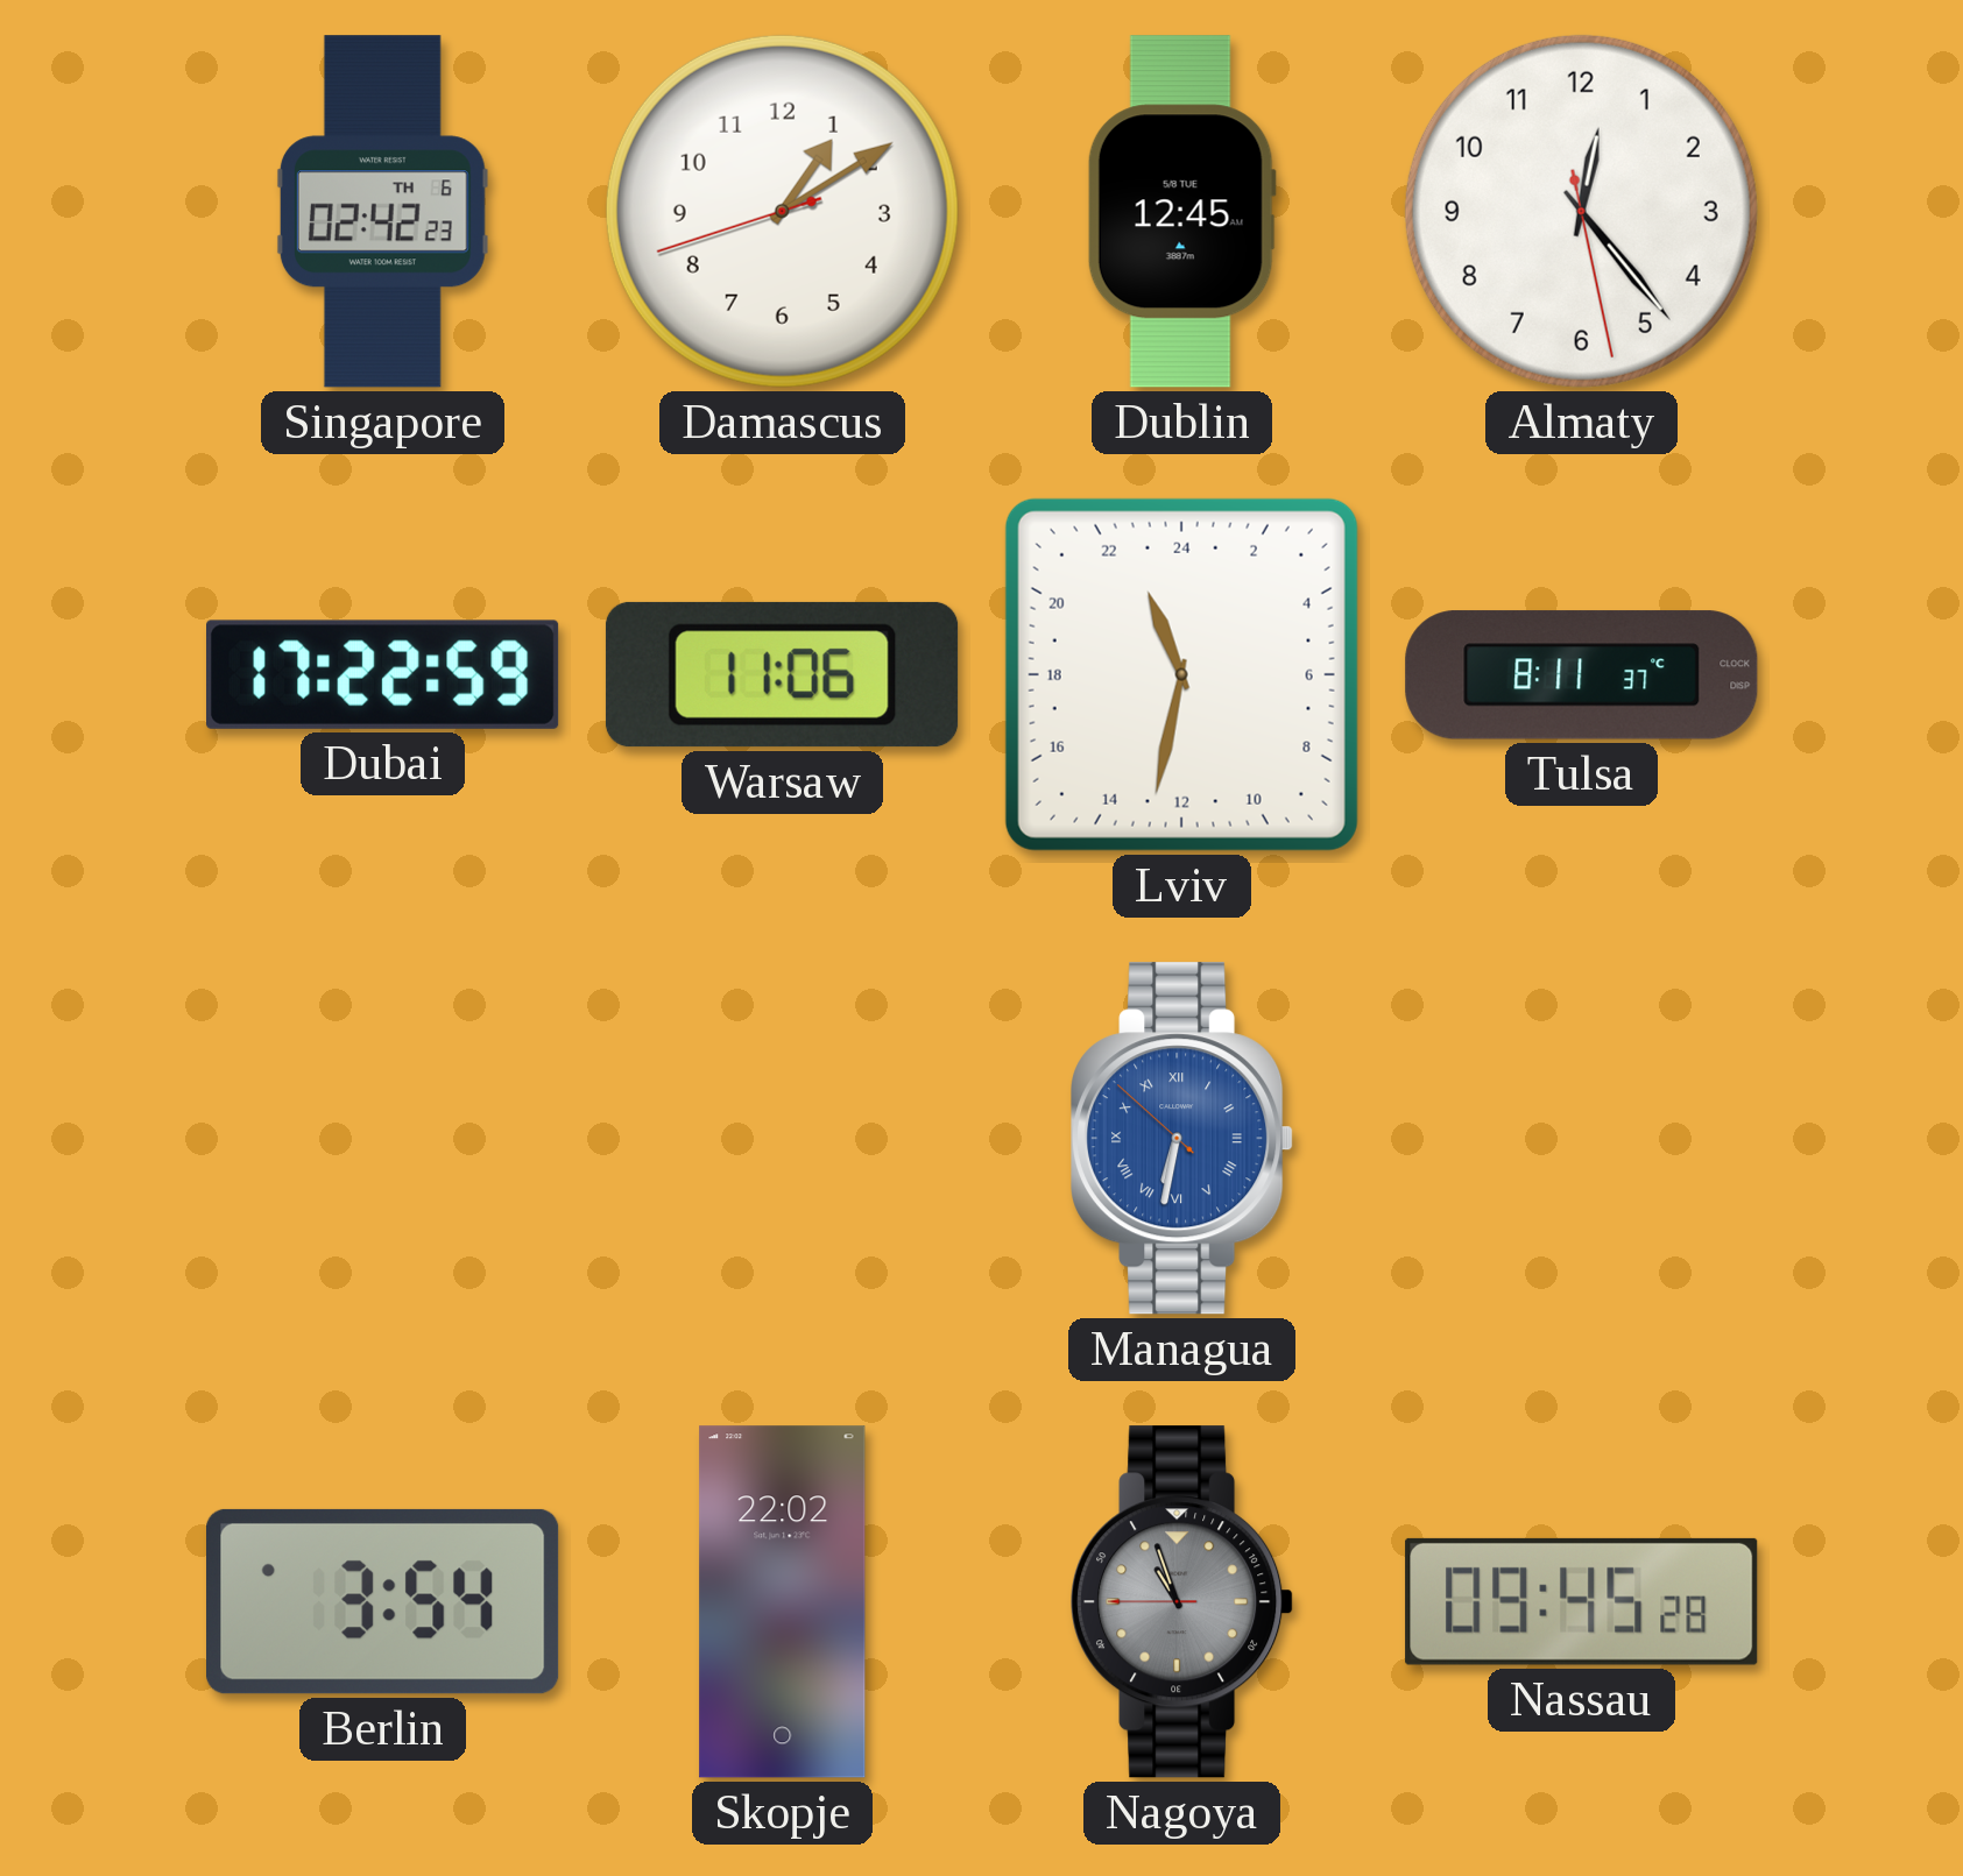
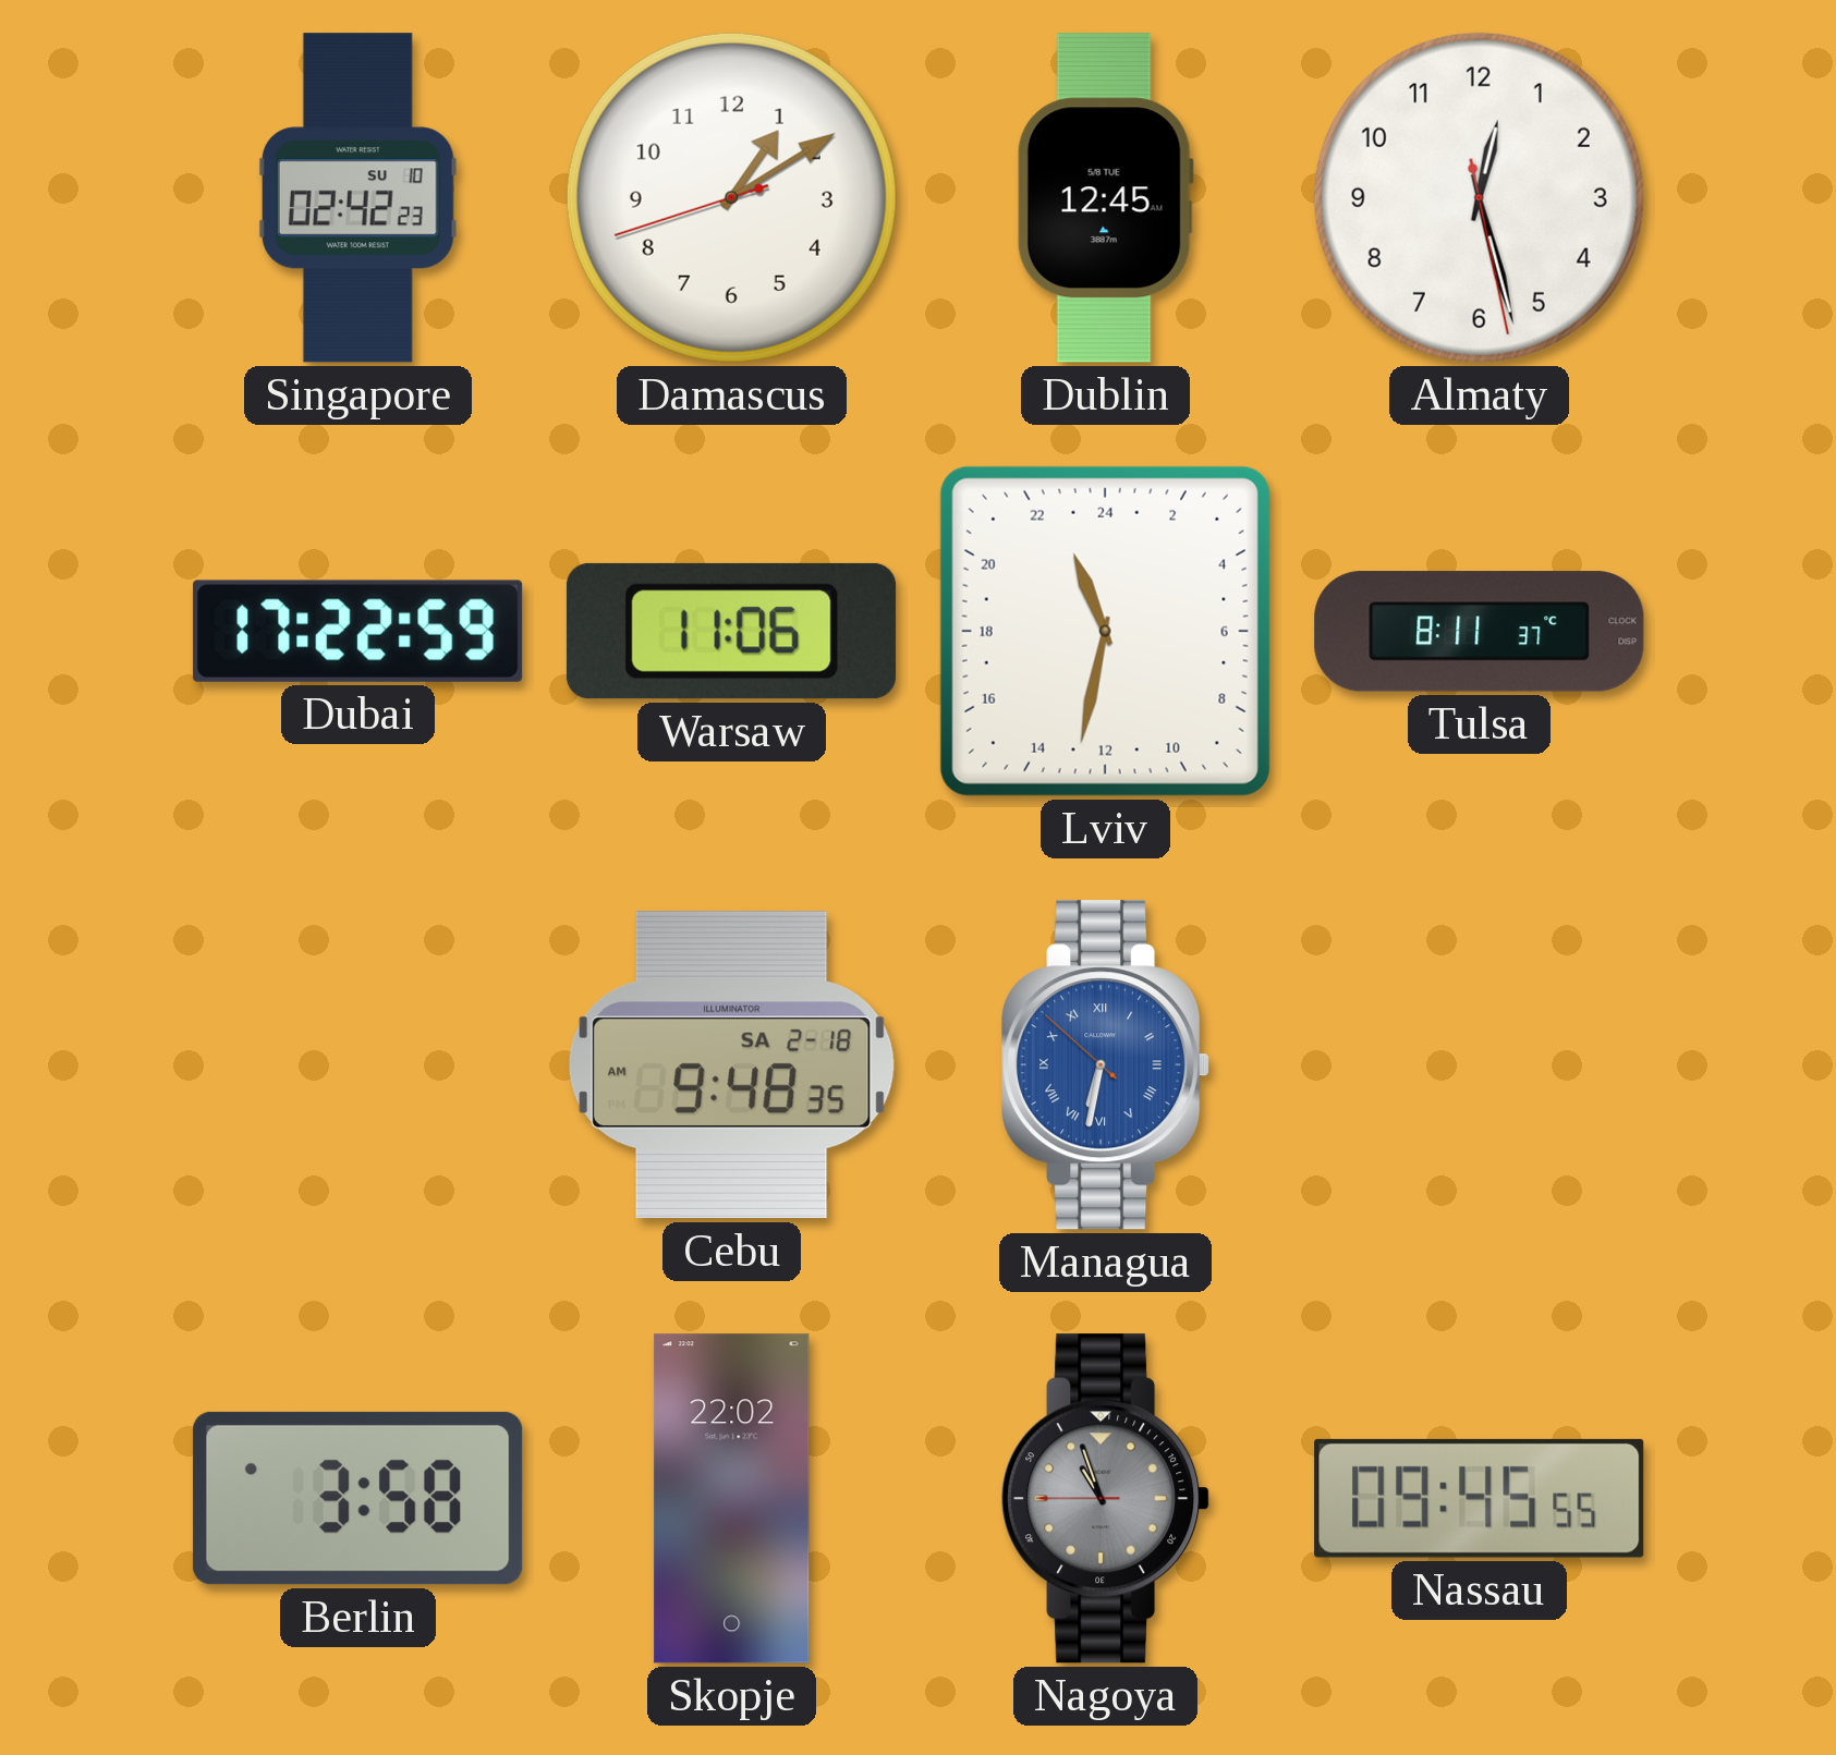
Singapore date: TH 6 -> SU 10
Almaty: 12:23 -> 12:27
Cebu: none -> 9:48
Berlin: 3:54 -> 3:58
Nassau: 09:45:28 -> 09:45:55
